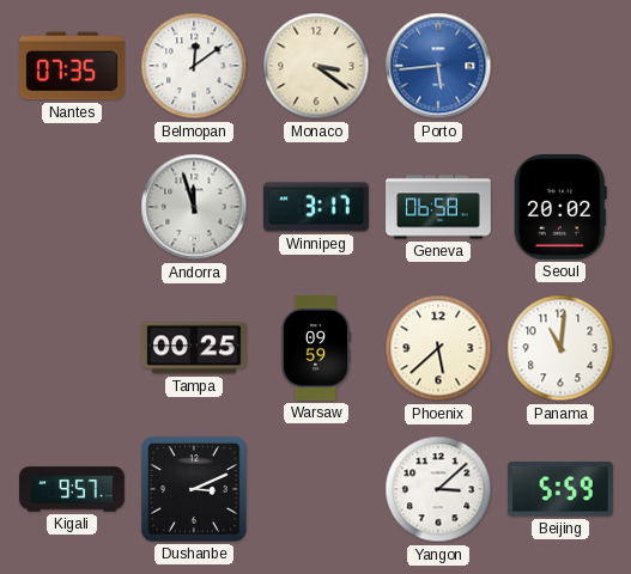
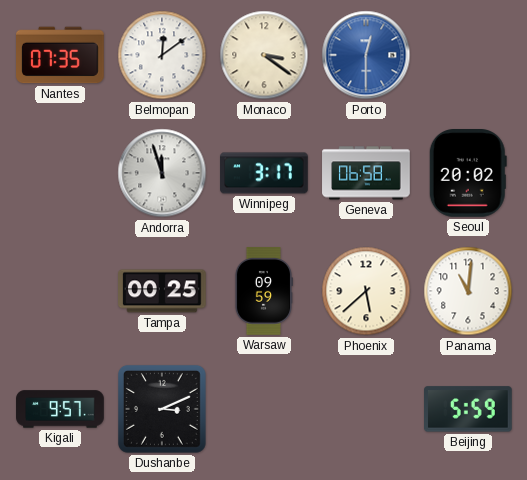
Porto: 5:44 -> 12:30
Yangon: 3:08 -> none
